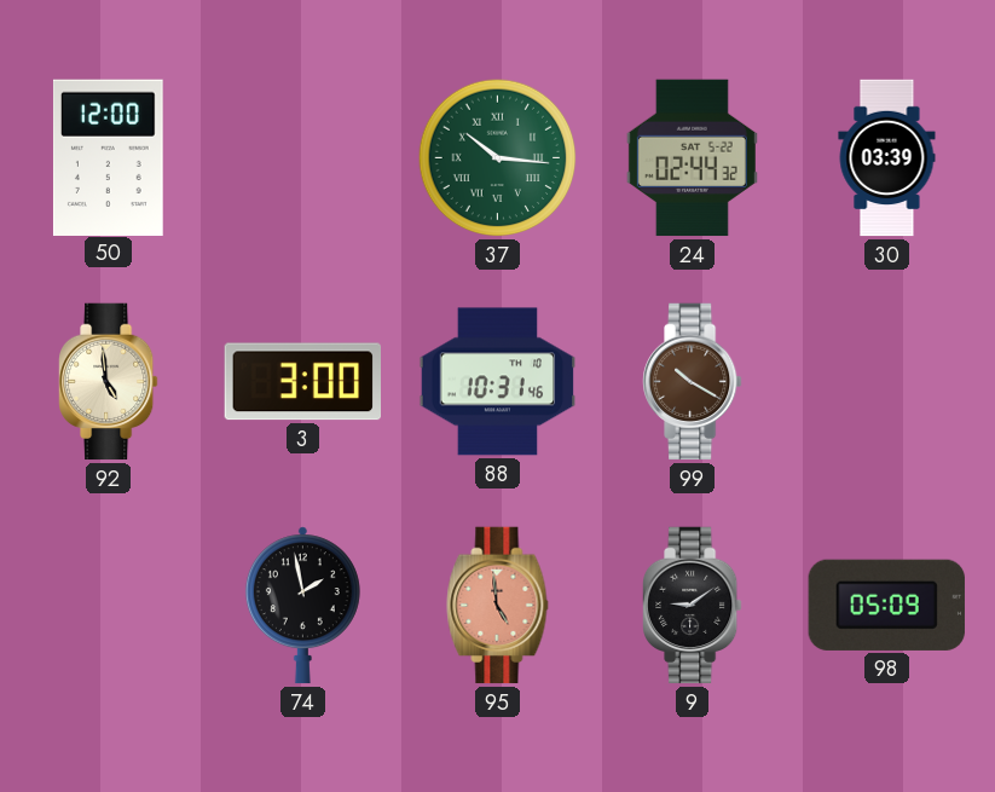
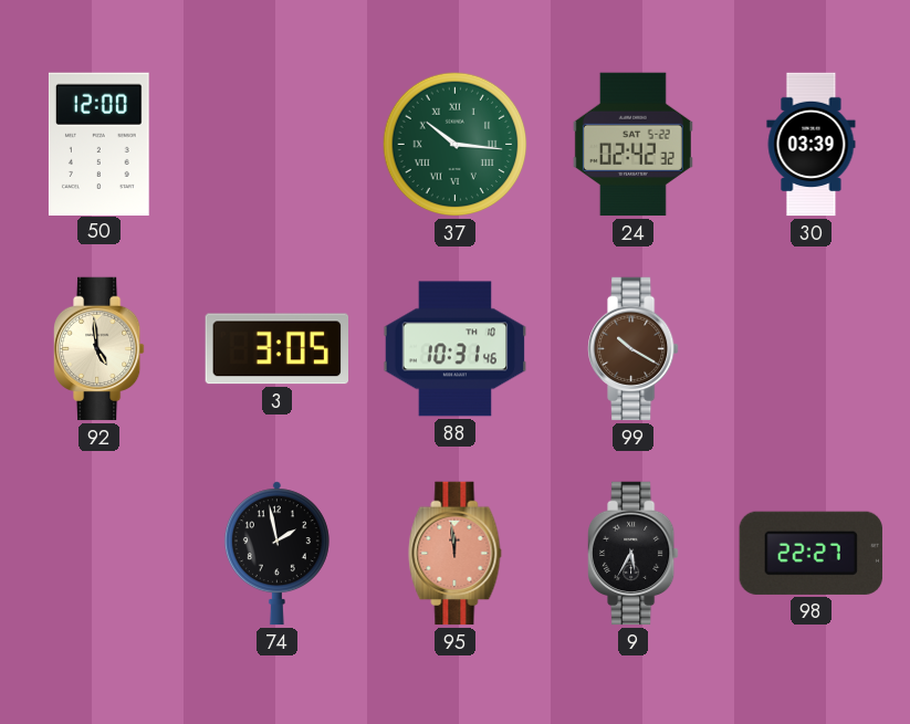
24: 02:44 -> 02:42
3: 3:00 -> 3:05
95: 4:59 -> 11:59
9: 9:09 -> 5:35
98: 05:09 -> 22:27
